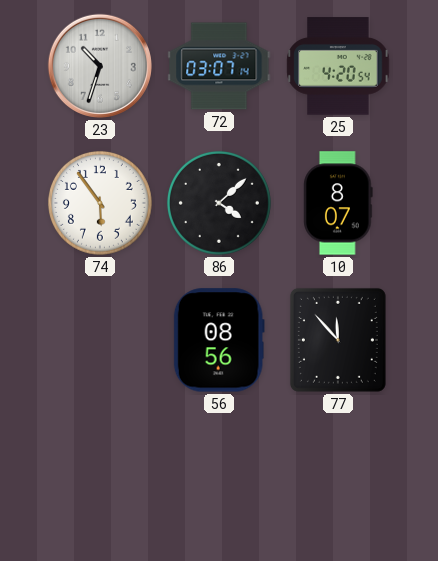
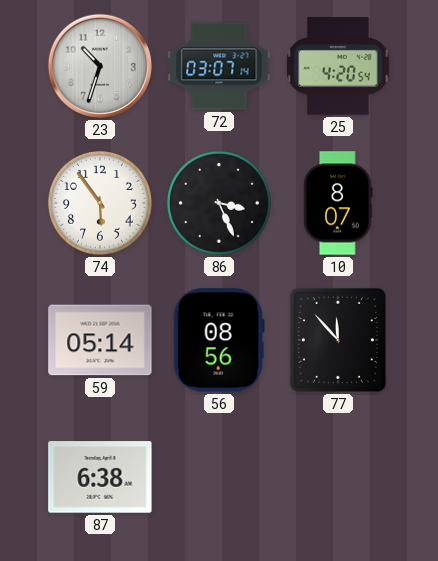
86: 4:08 -> 3:26
59: none -> 05:14
87: none -> 6:38
